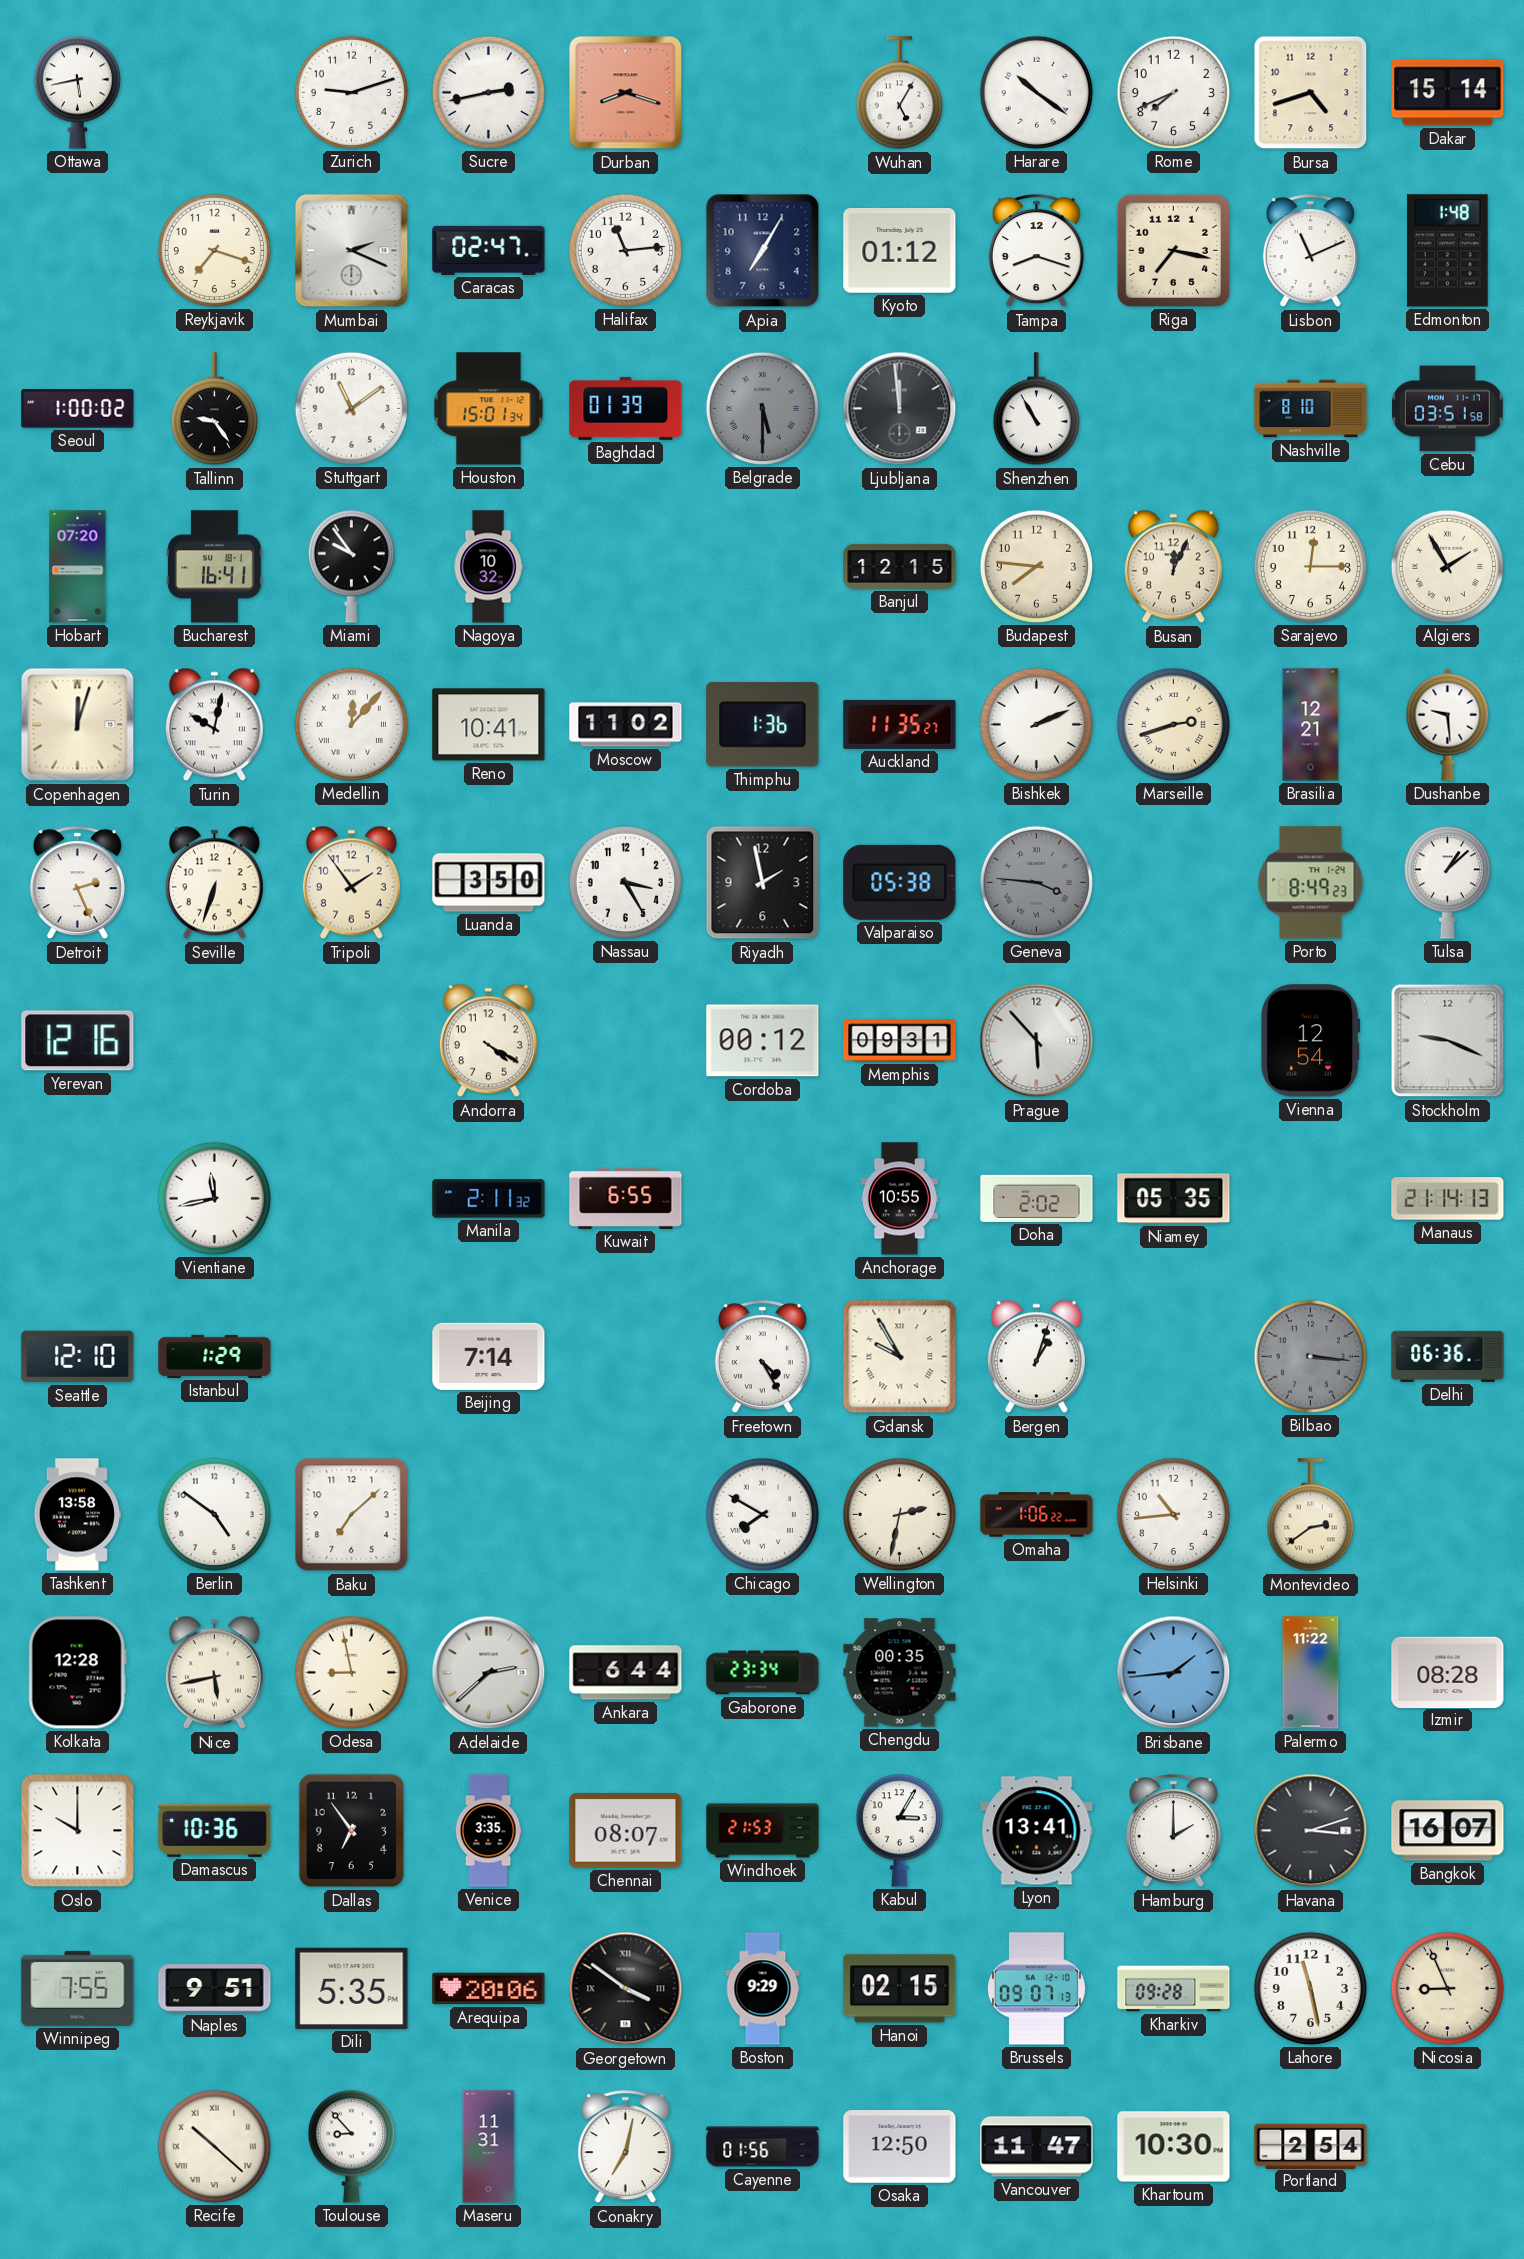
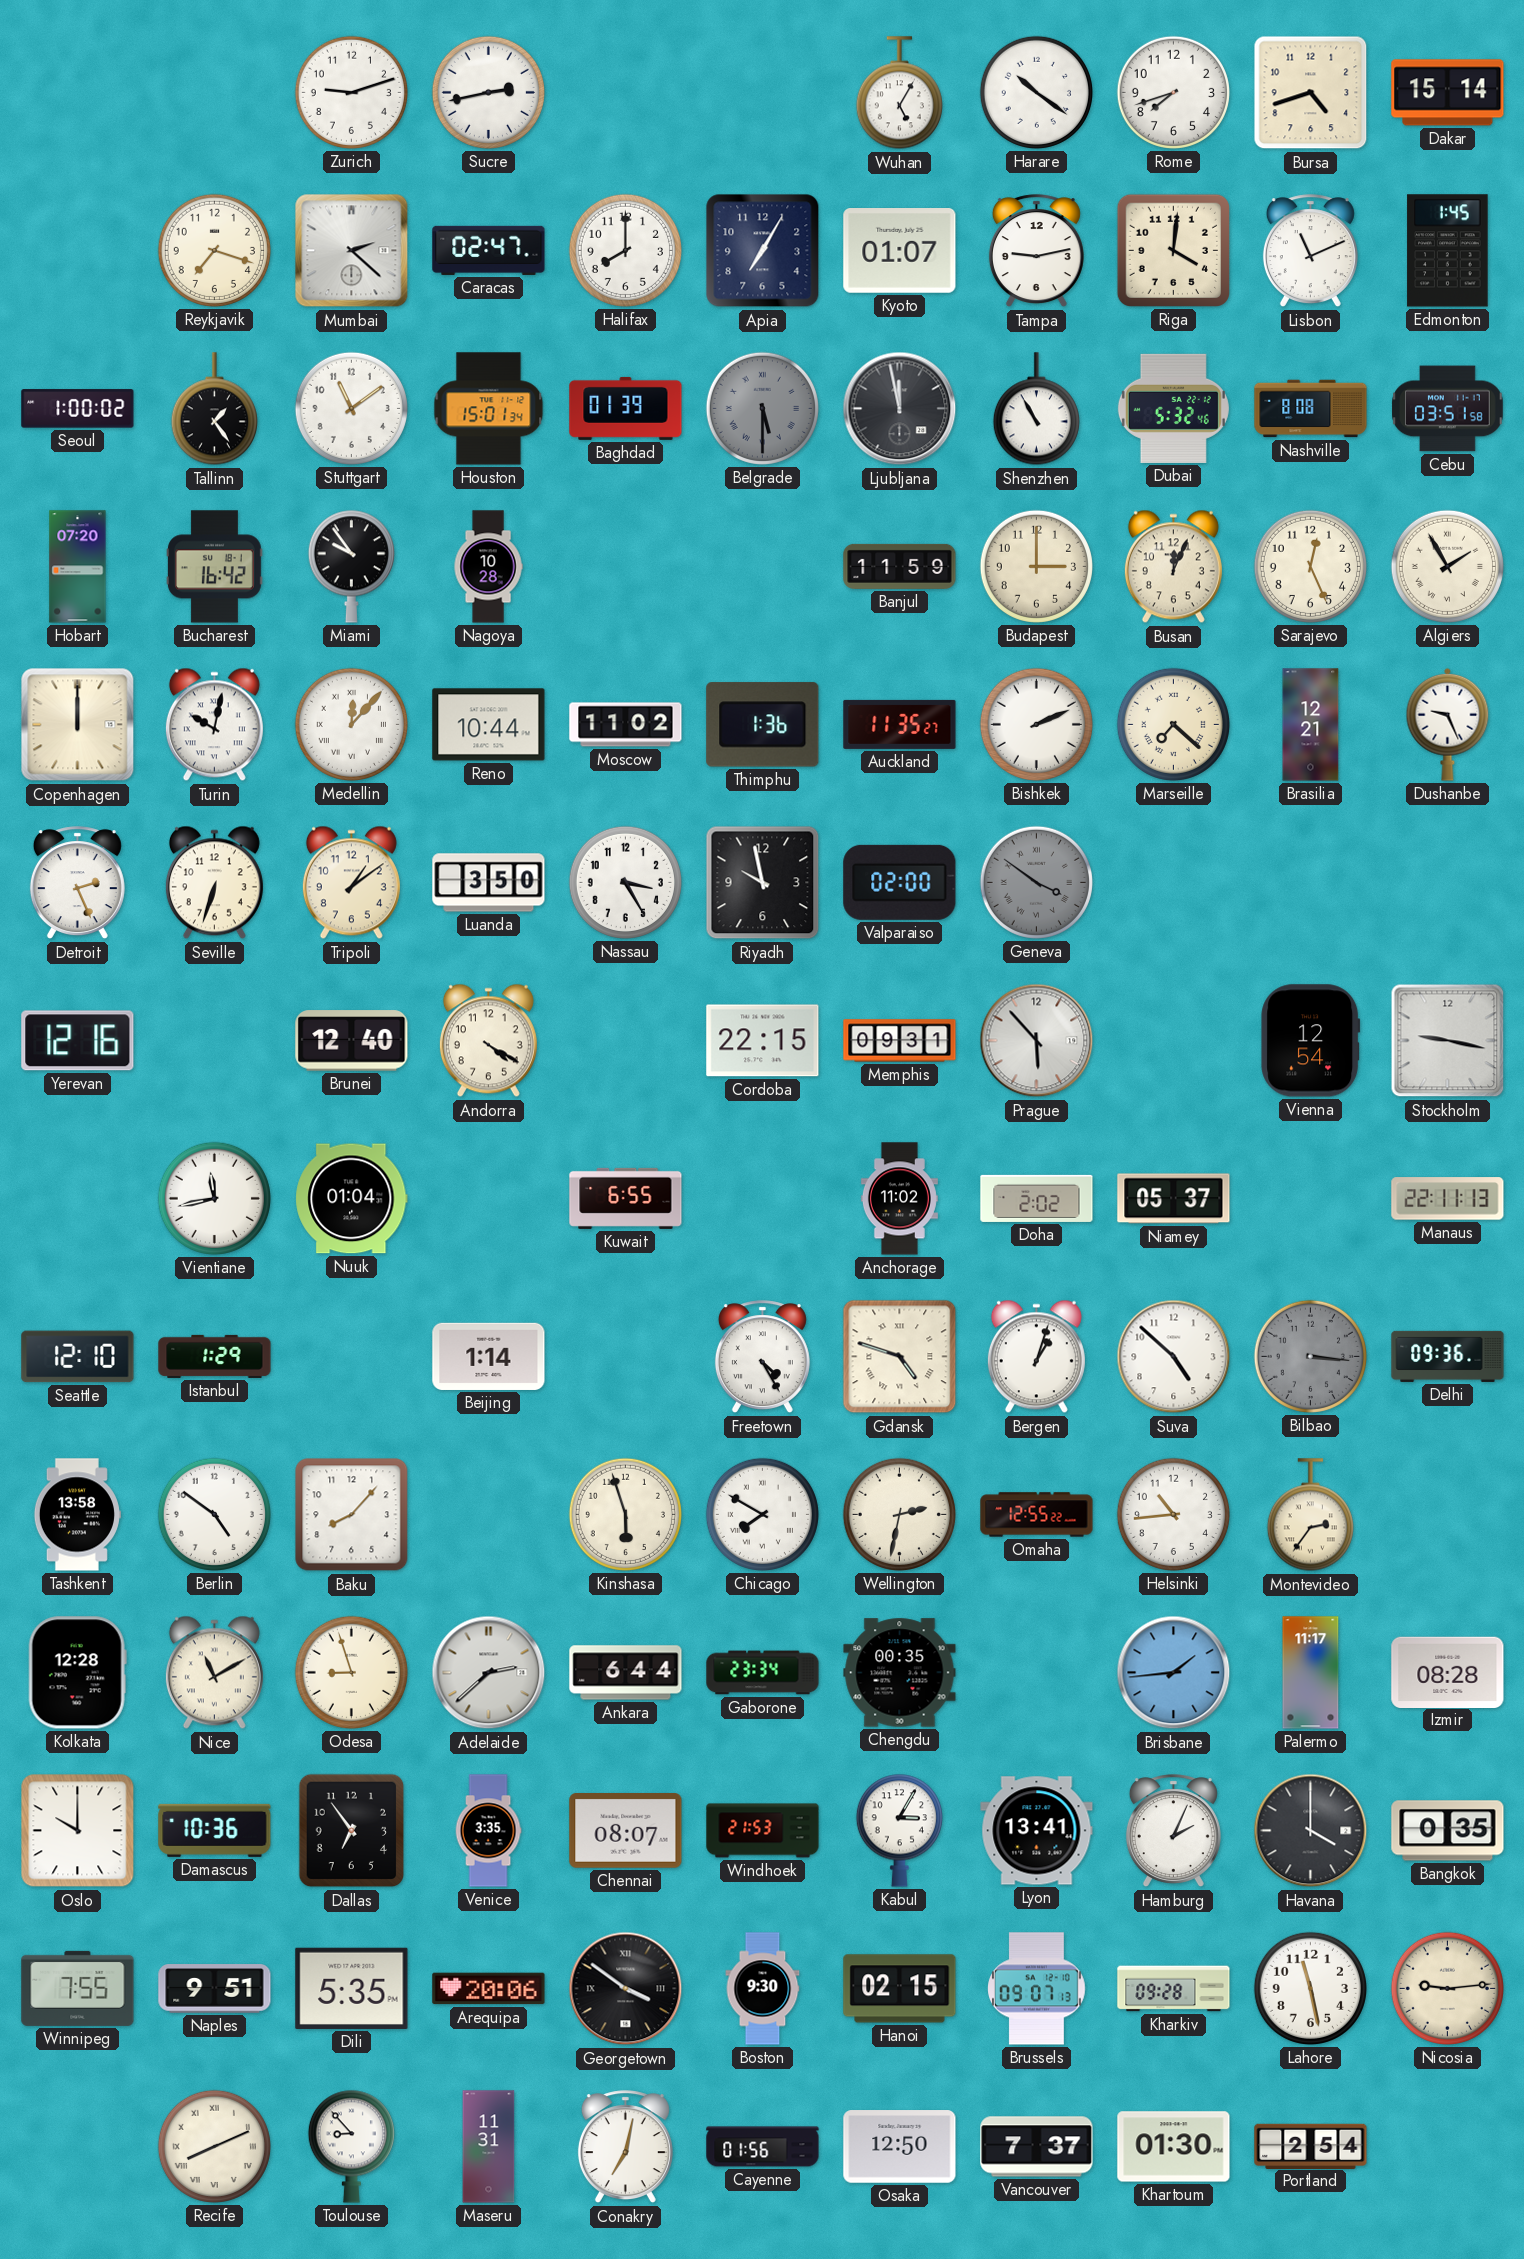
Ottawa: 5:43 -> none
Durban: 8:18 -> none
Rome: 7:41 -> 7:42
Mumbai: 2:19 -> 2:22
Halifax: 11:14 -> 8:00
Kyoto: 01:12 -> 01:07
Tampa: 8:18 -> 9:13
Riga: 7:17 -> 4:01
Edmonton: 1:48 -> 1:45
Tallinn: 9:24 -> 1:24
Ljubljana: 11:59 -> 11:58
Dubai: none -> 5:32
Nashville: 8:10 -> 8:08
Bucharest: 16:41 -> 16:42
Nagoya: 10:32 -> 10:28
Banjul: 12:15 -> 11:59
Budapest: 7:46 -> 3:00
Sarajevo: 12:15 -> 12:26
Copenhagen: 12:03 -> 12:00
Reno: 10:41 -> 10:44
Marseille: 2:42 -> 7:22
Dushanbe: 9:29 -> 9:26
Tripoli: 1:54 -> 1:09
Riyadh: 1:58 -> 9:58
Valparaiso: 05:38 -> 02:00
Geneva: 3:46 -> 3:51
Porto: 8:49 -> none
Tulsa: 1:08 -> none
Brunei: none -> 12:40
Cordoba: 00:12 -> 22:15
Stockholm: 9:19 -> 9:17
Nuuk: none -> 01:04
Manila: 2:11 -> none
Anchorage: 10:55 -> 11:02
Niamey: 05:35 -> 05:37
Manaus: 21:14 -> 22:11
Beijing: 7:14 -> 1:14
Gdansk: 9:55 -> 4:48
Suva: none -> 4:52
Delhi: 06:36 -> 09:36
Baku: 7:08 -> 8:07
Kinshasa: none -> 5:57
Omaha: 1:06 -> 12:55
Montevideo: 2:39 -> 2:36
Nice: 5:43 -> 11:10
Odesa: 8:58 -> 8:57
Palermo: 11:22 -> 11:17
Hamburg: 2:00 -> 2:04
Havana: 3:12 -> 4:00
Bangkok: 16:07 -> 0:35
Boston: 9:29 -> 9:30
Nicosia: 8:56 -> 9:14
Recife: 10:22 -> 8:11
Vancouver: 11:47 -> 7:37
Khartoum: 10:30 -> 01:30
